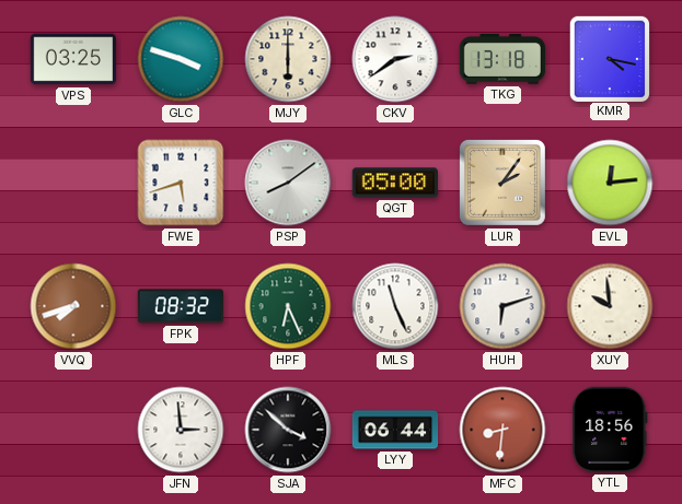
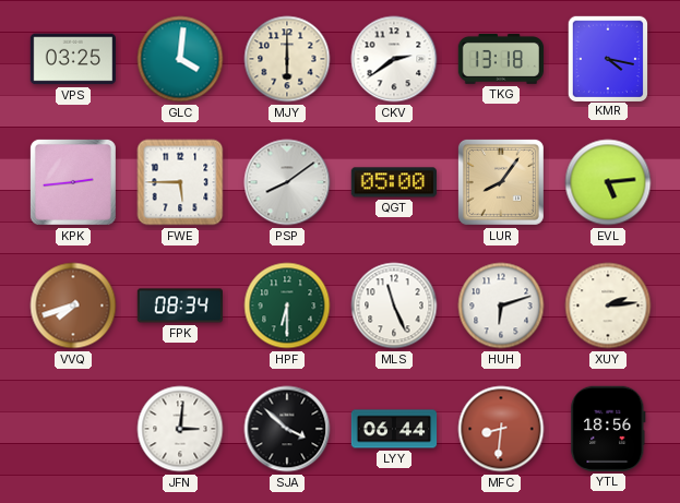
GLC: 3:48 -> 4:01
KPK: none -> 2:44
FWE: 5:42 -> 5:45
LUR: 2:06 -> 8:06
EVL: 12:14 -> 5:14
FPK: 08:32 -> 08:34
HPF: 6:26 -> 6:30
XUY: 9:59 -> 2:14
JFN: 2:59 -> 3:01
